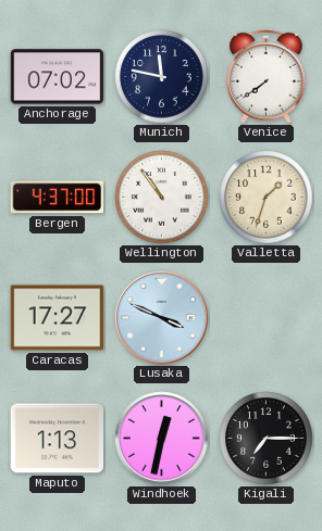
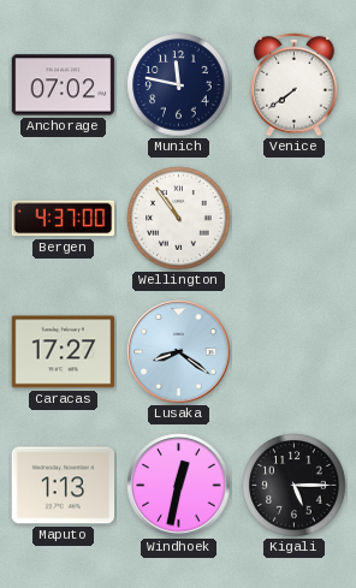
Valletta: 1:33 -> none
Lusaka: 3:49 -> 8:21
Kigali: 7:15 -> 5:15
